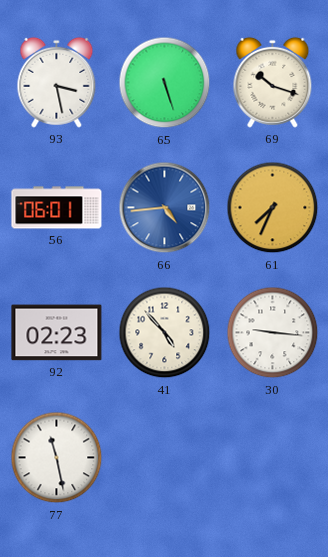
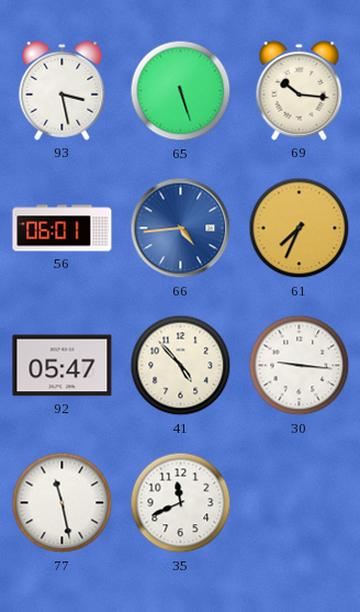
69: 10:18 -> 10:16
92: 02:23 -> 05:47
35: none -> 11:41
